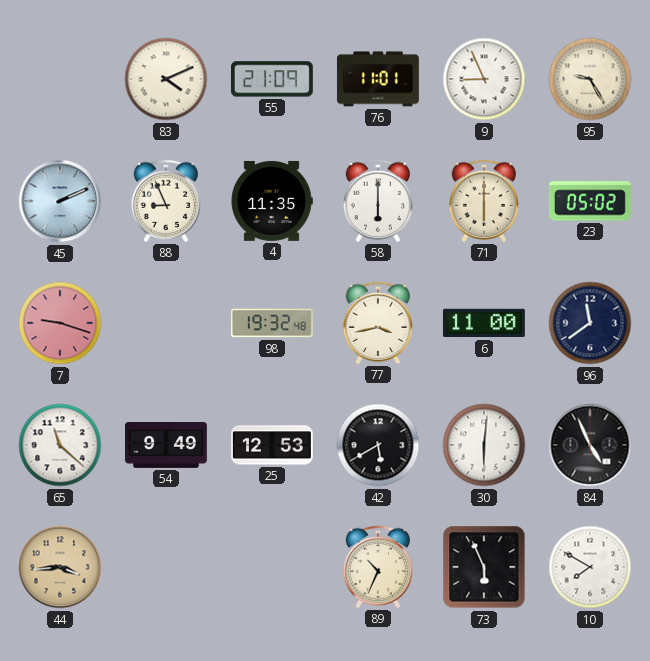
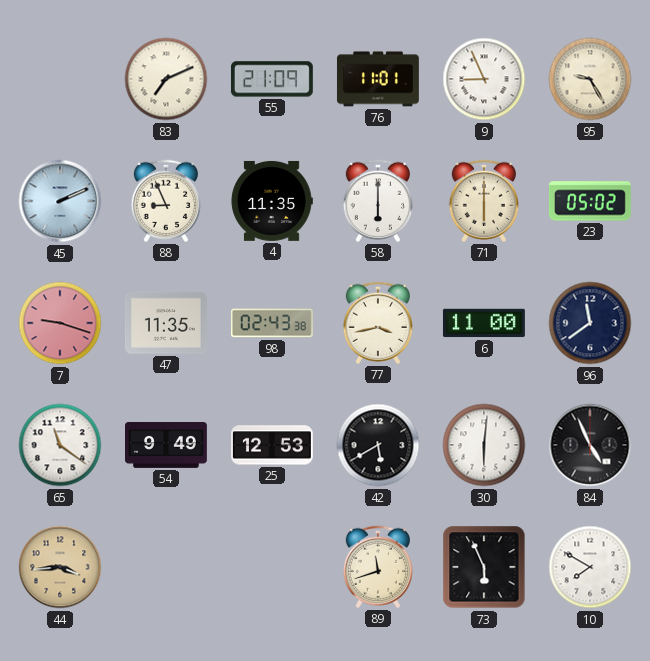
83: 4:11 -> 7:11
47: none -> 11:35
98: 19:32 -> 02:43
65: 11:22 -> 11:21
89: 10:34 -> 11:42
